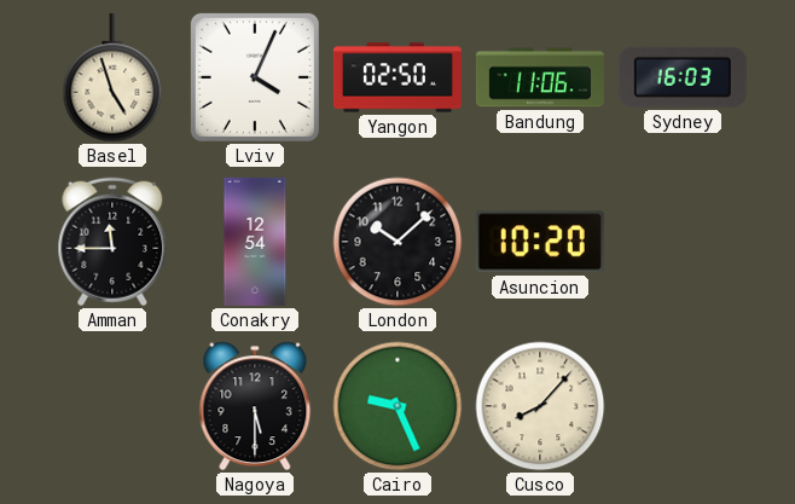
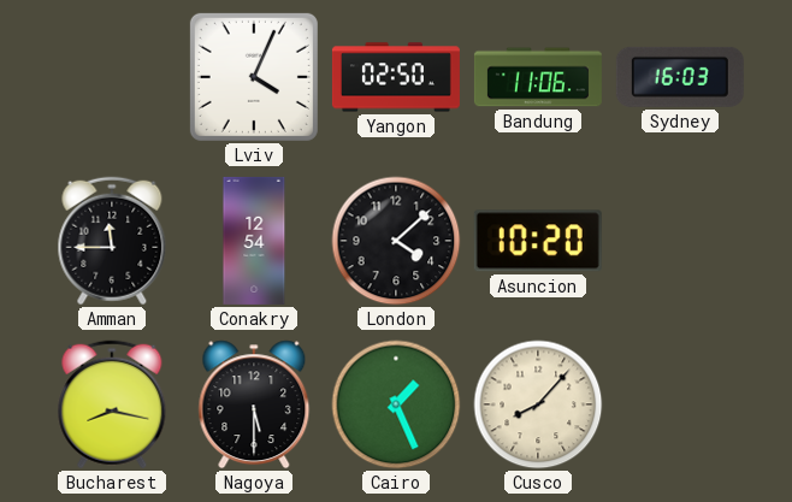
Basel: 4:57 -> none
London: 10:08 -> 4:08
Bucharest: none -> 8:17
Cairo: 9:26 -> 1:26
